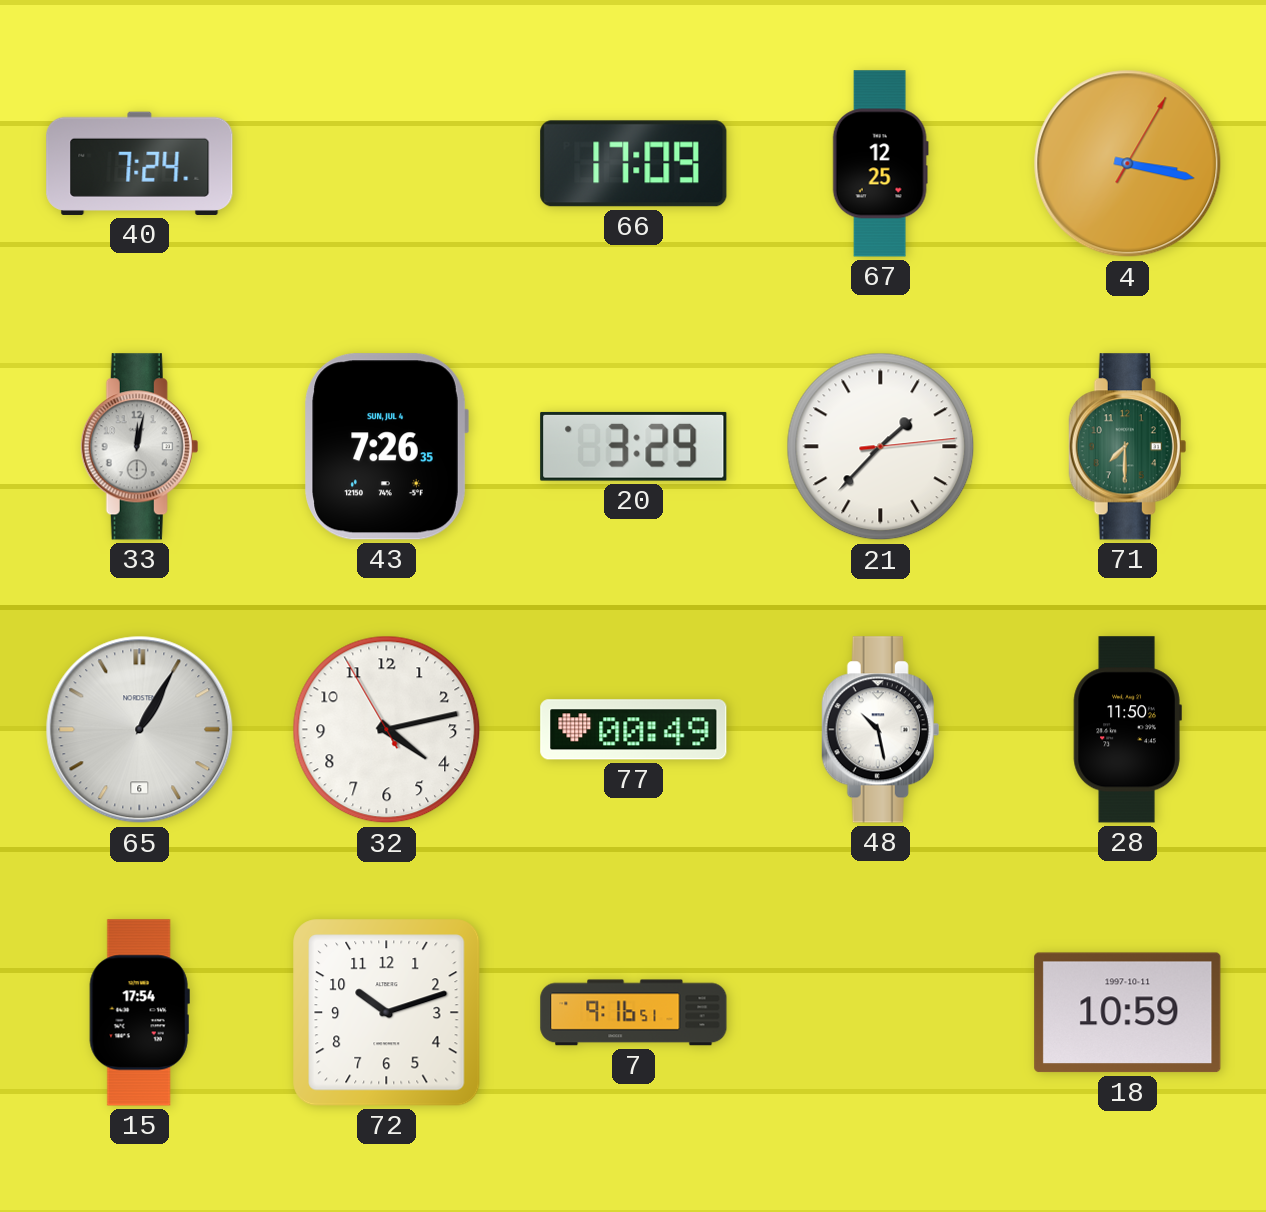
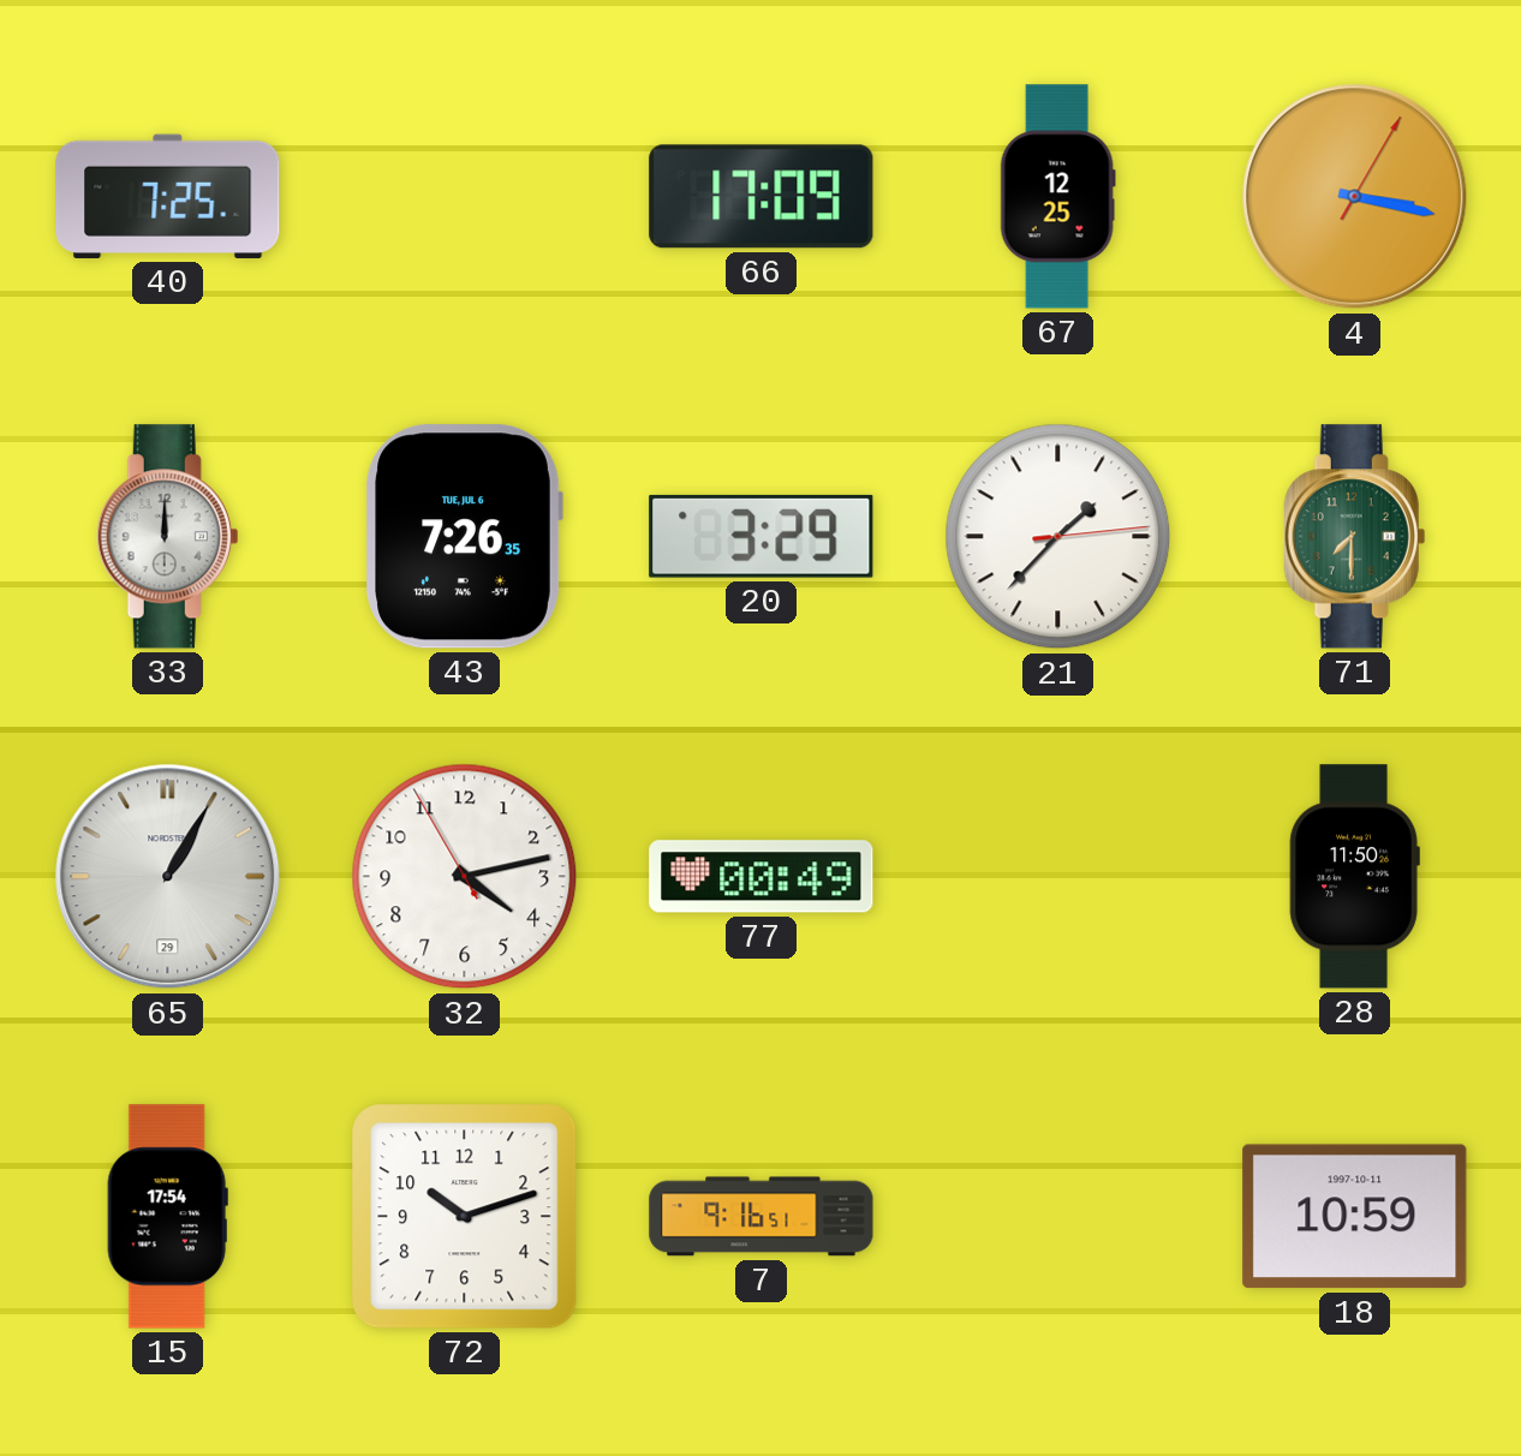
40: 7:24 -> 7:25
33: 12:02 -> 12:00
43 date: SUN, JUL 4 -> TUE, JUL 6
65 date: 6 -> 29
48: 10:28 -> none
